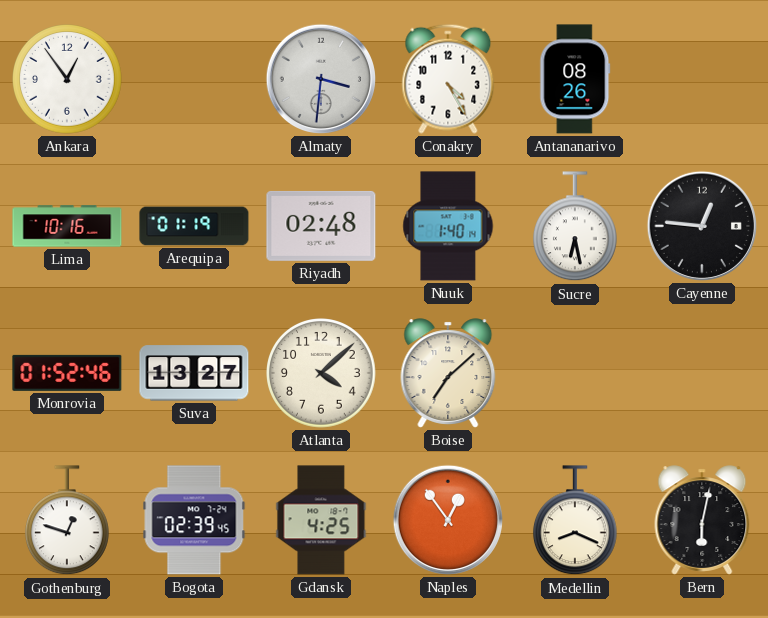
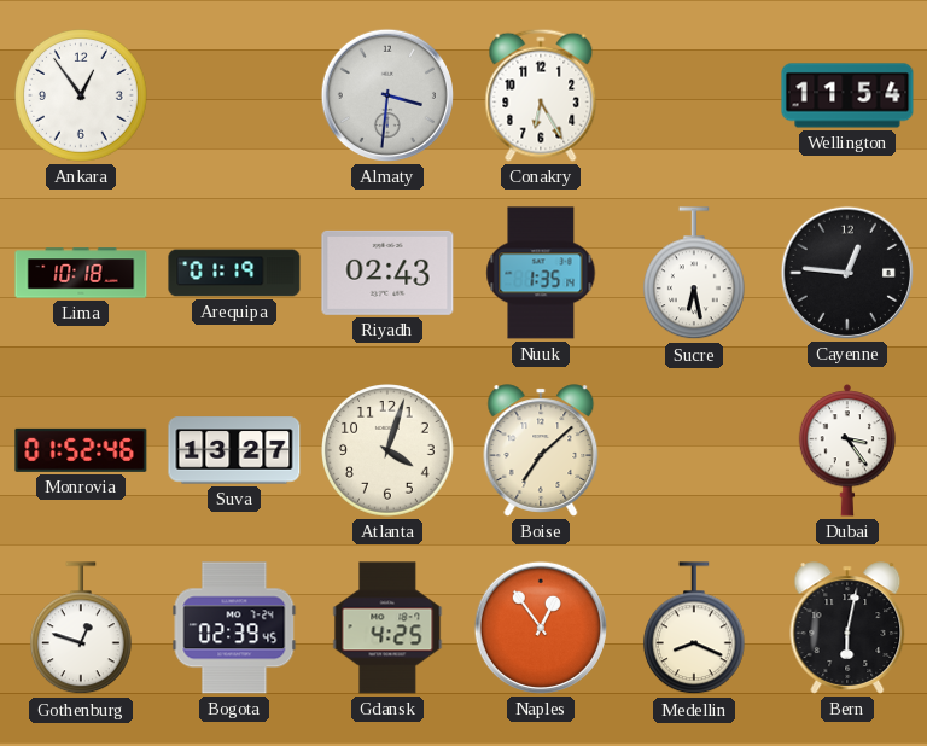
Conakry: 4:25 -> 6:25
Antananarivo: 08:26 -> none
Wellington: none -> 11:54
Lima: 10:16 -> 10:18
Riyadh: 02:48 -> 02:43
Nuuk: 1:40 -> 1:35
Atlanta: 4:08 -> 4:03
Dubai: none -> 3:24
